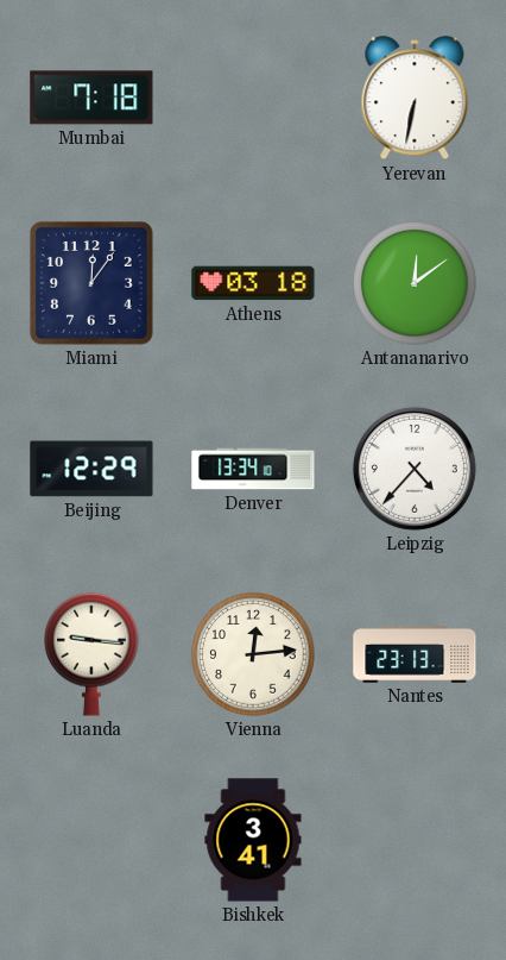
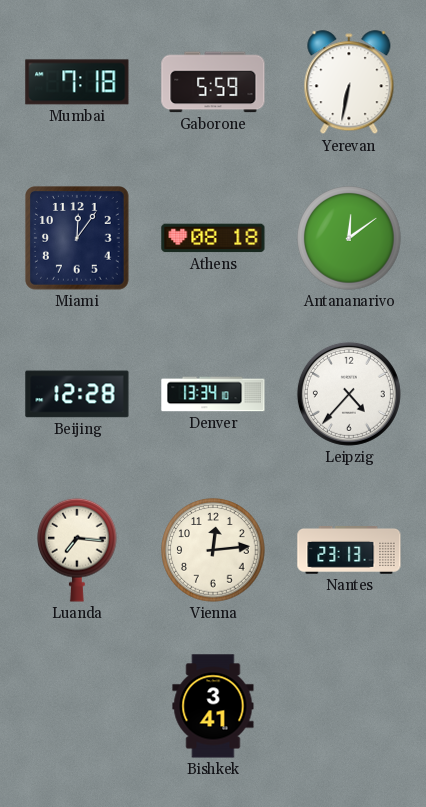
Gaborone: none -> 5:59
Athens: 03:18 -> 08:18
Beijing: 12:29 -> 12:28
Luanda: 9:16 -> 7:16
